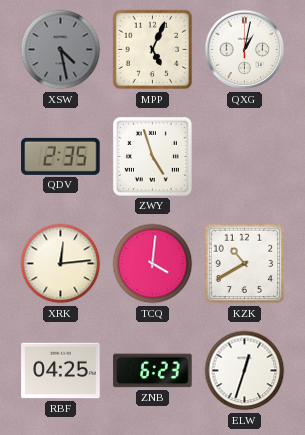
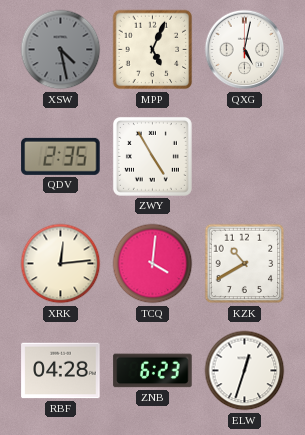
QXG: 1:02 -> 5:02
ZWY: 4:57 -> 4:55
RBF: 04:25 -> 04:28
